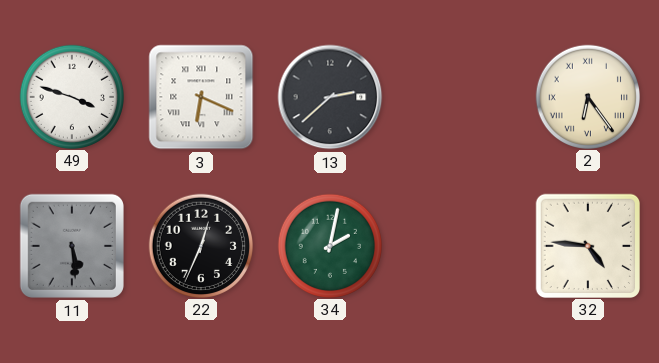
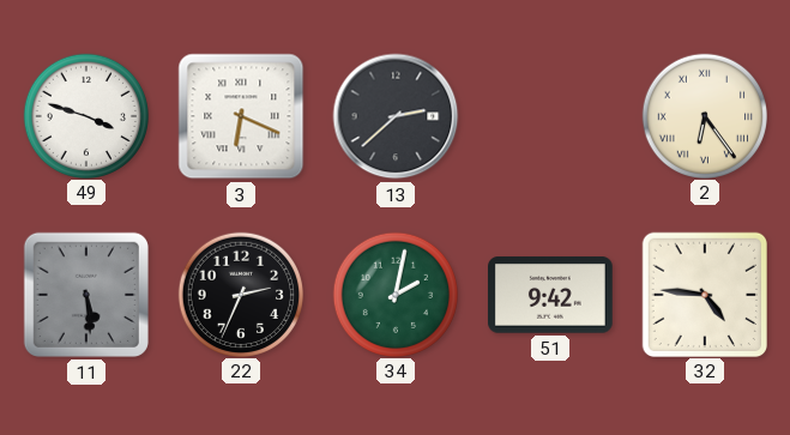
22: 12:34 -> 2:34
51: none -> 9:42
